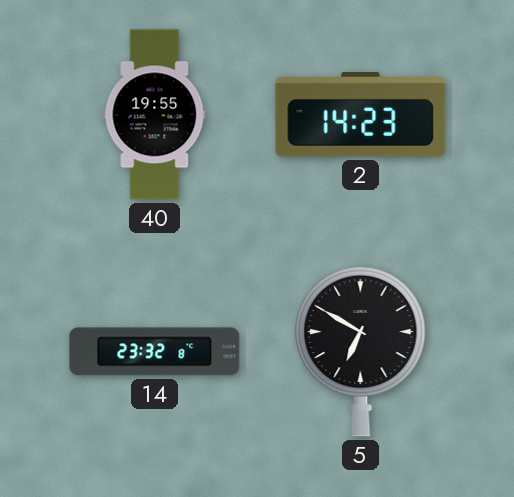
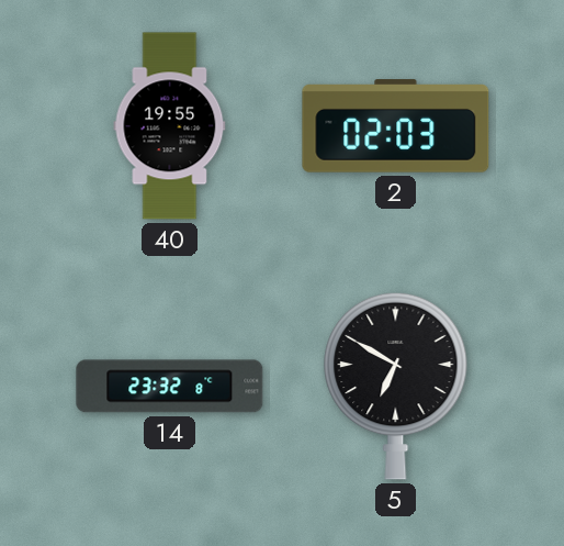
2: 14:23 -> 02:03
